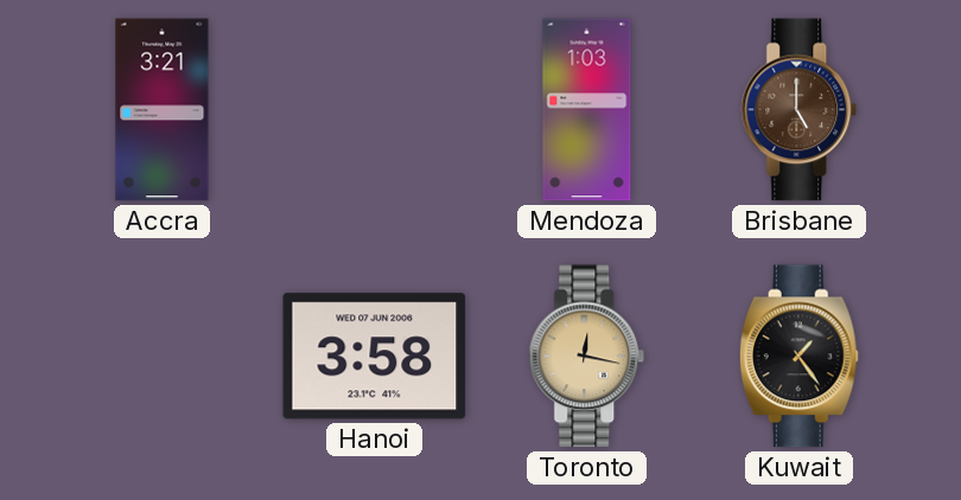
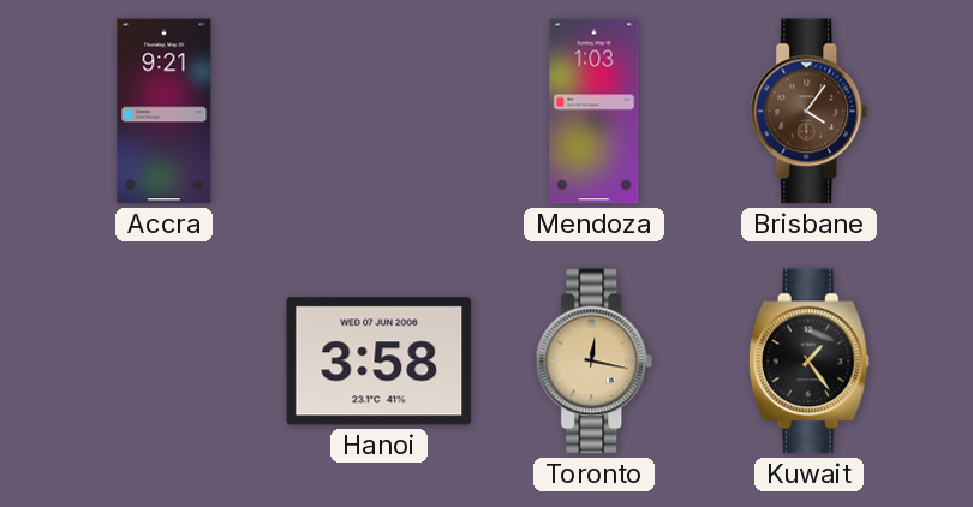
Accra: 3:21 -> 9:21
Brisbane: 5:00 -> 4:06
